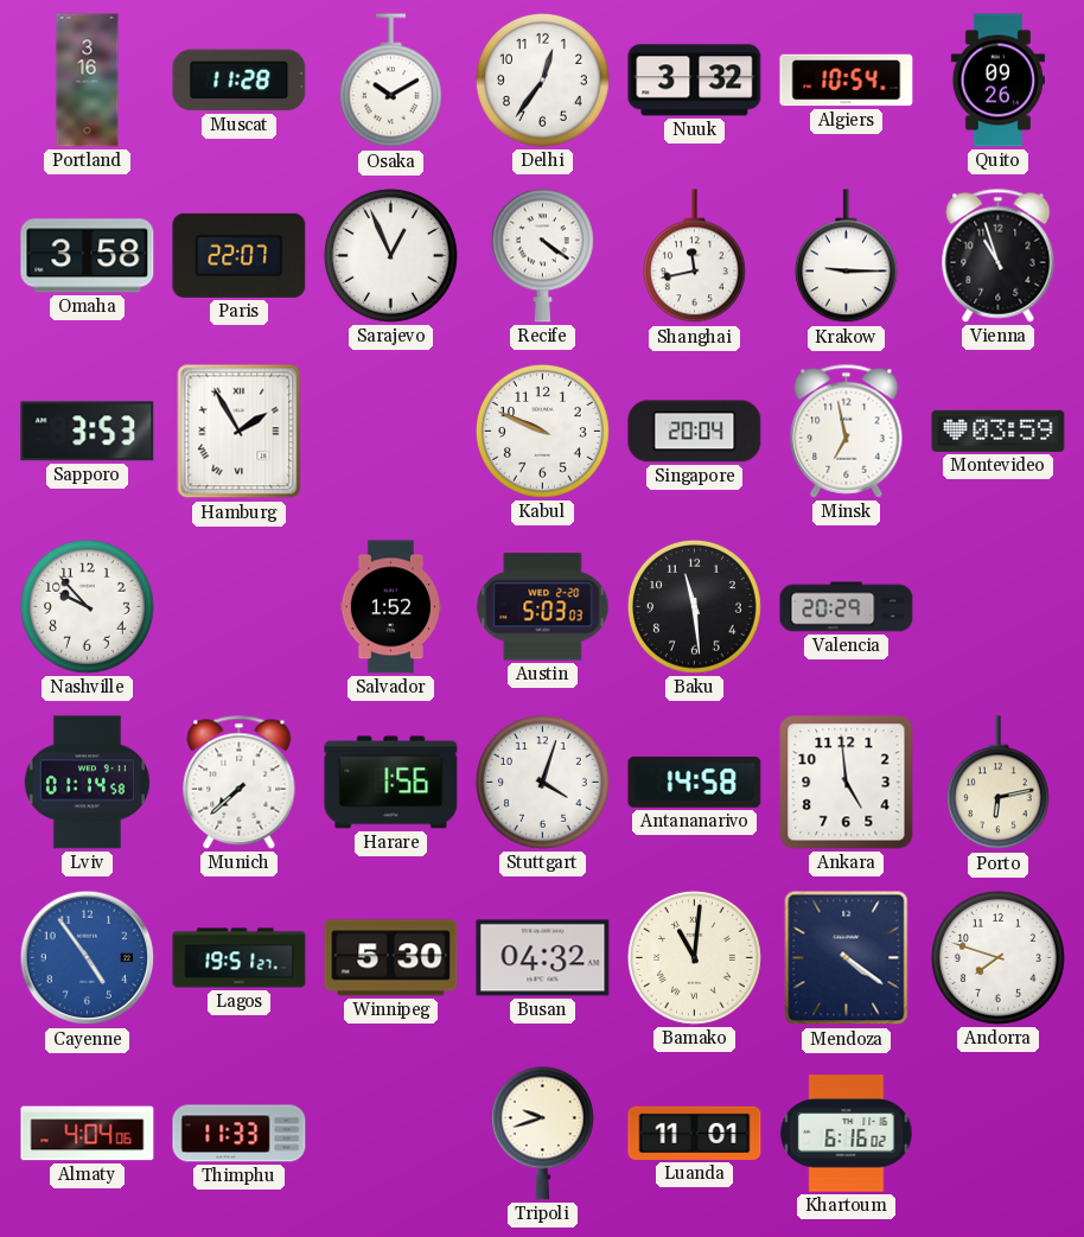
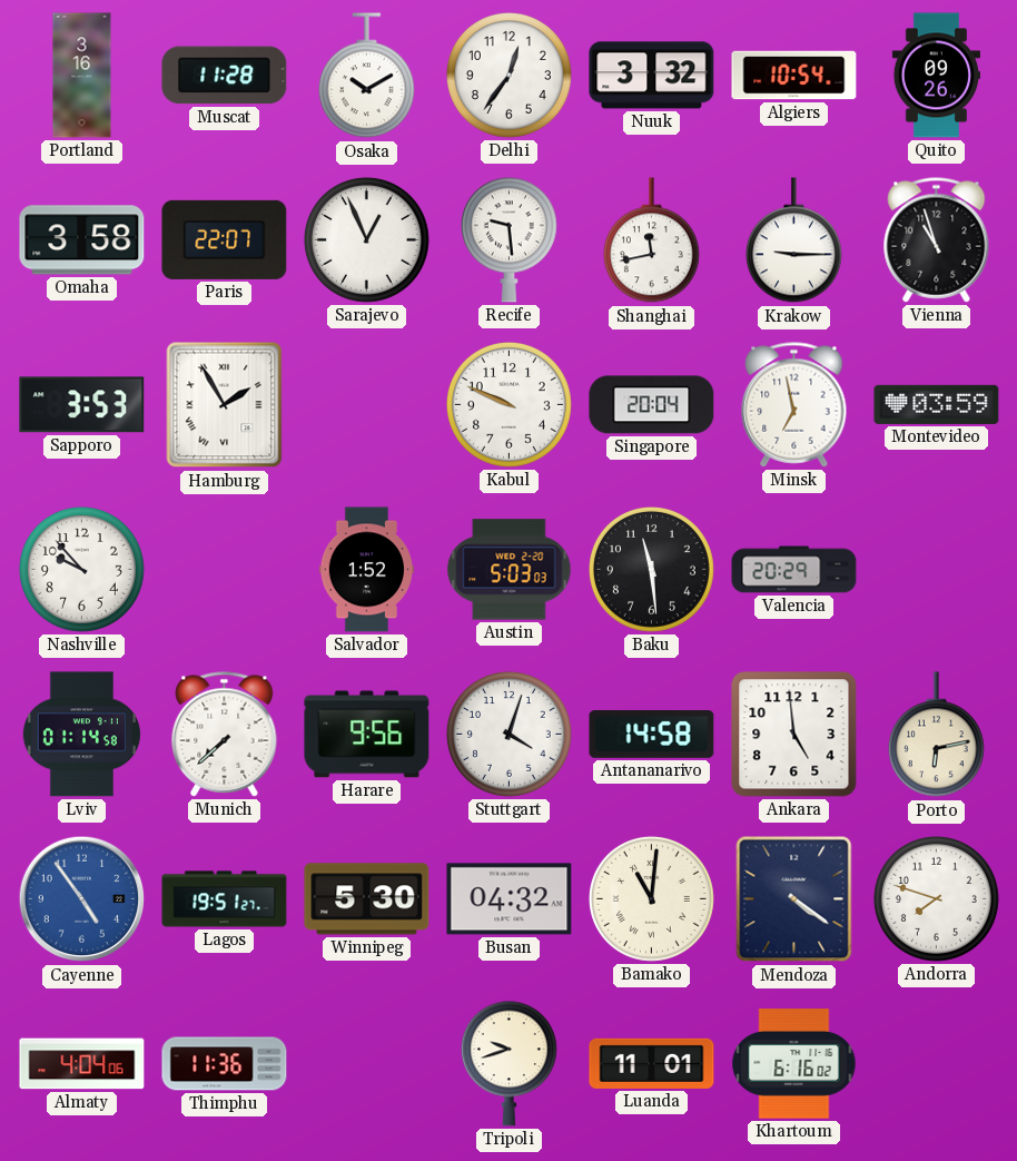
Recife: 4:21 -> 9:29
Harare: 1:56 -> 9:56
Thimphu: 11:33 -> 11:36
